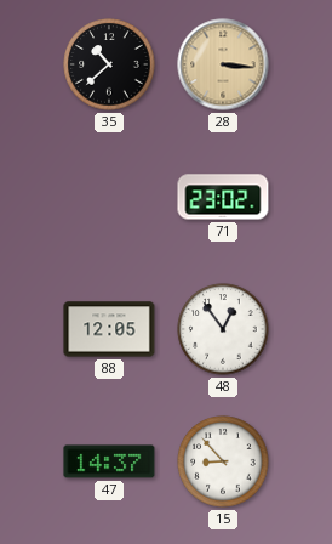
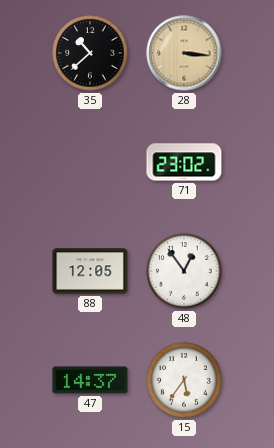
15: 8:53 -> 5:36
